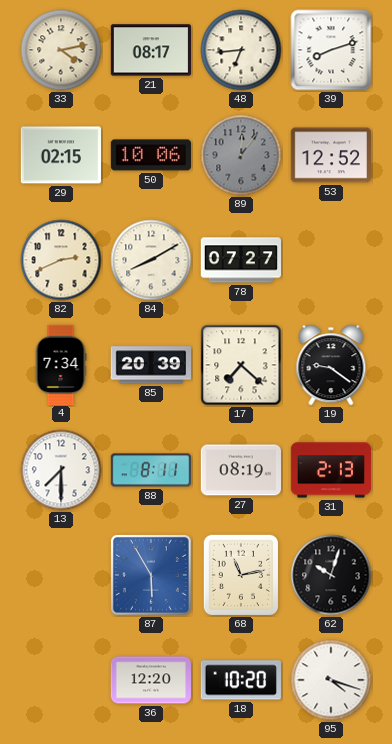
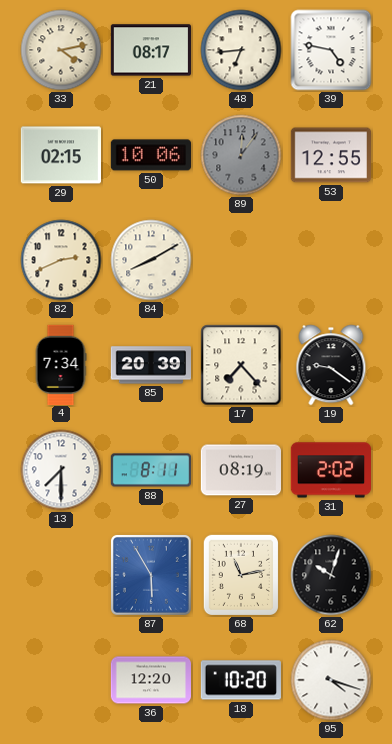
39: 8:12 -> 4:47
53: 12:52 -> 12:55
78: 07:27 -> none
17: 7:22 -> 7:23
31: 2:13 -> 2:02
